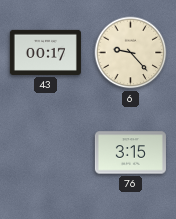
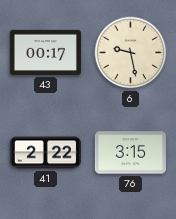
6: 9:23 -> 9:28
41: none -> 2:22
